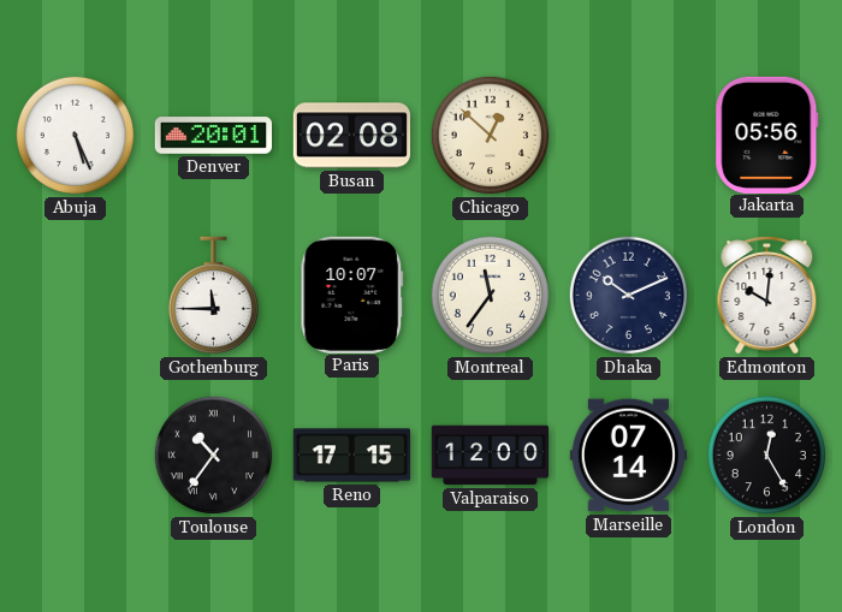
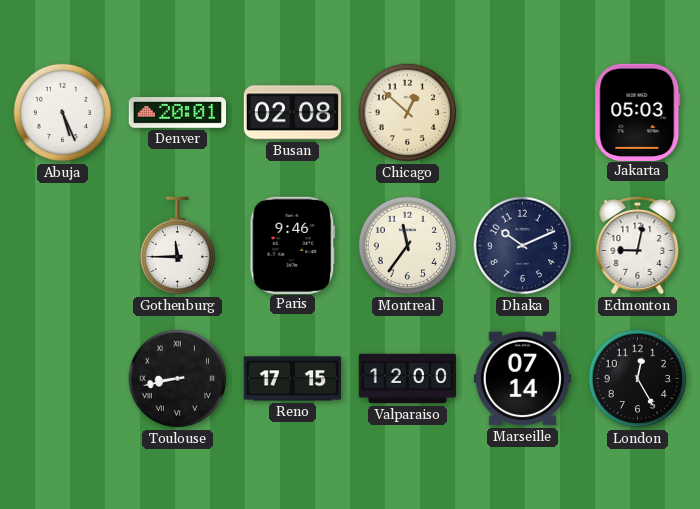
Jakarta: 05:56 -> 05:03
Paris: 10:07 -> 9:46
Edmonton: 10:01 -> 9:02
Toulouse: 10:36 -> 8:43
